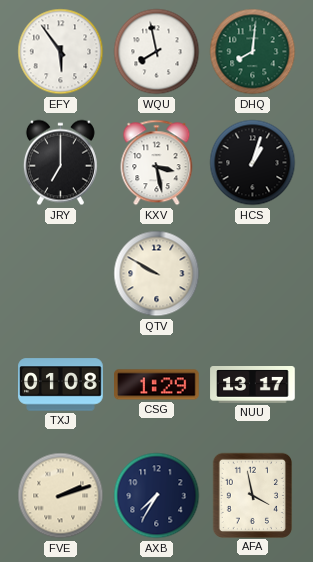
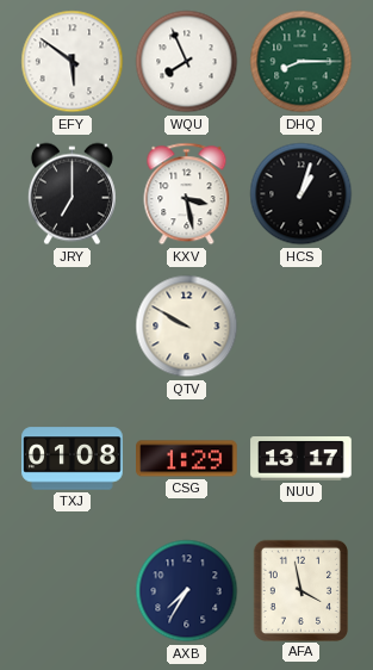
EFY: 5:54 -> 5:51
WQU: 7:58 -> 7:56
DHQ: 8:01 -> 8:15
FVE: 2:12 -> none
